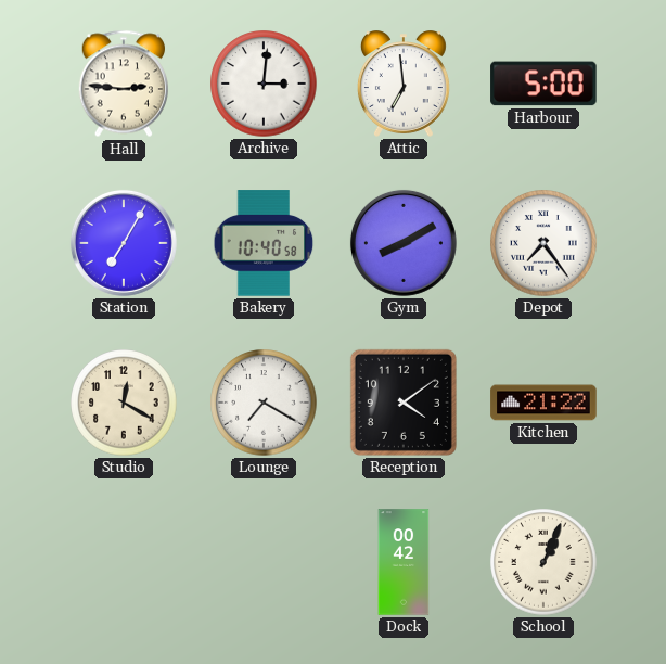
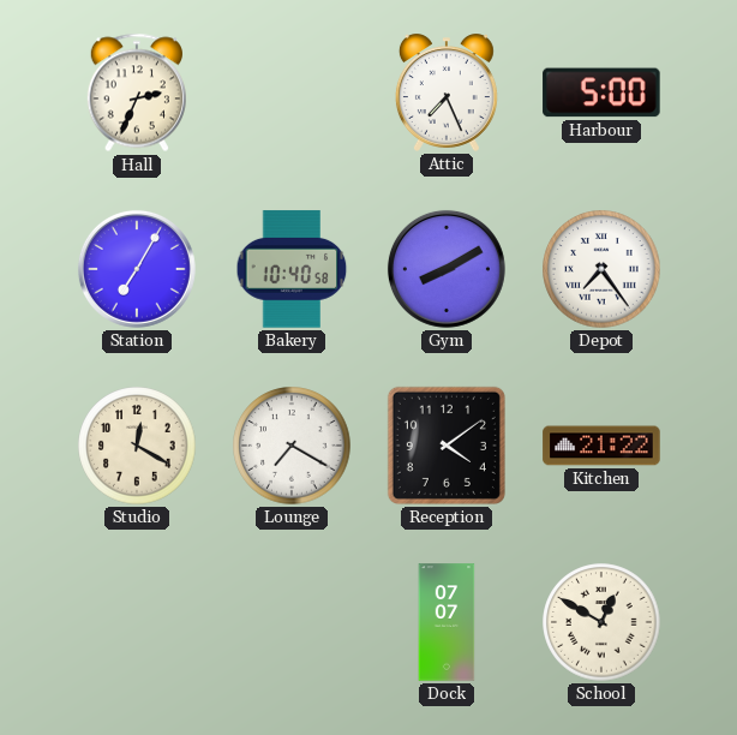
Hall: 2:46 -> 2:34
Archive: 3:01 -> none
Attic: 6:59 -> 7:26
Dock: 00:42 -> 07:07
School: 1:04 -> 12:50
